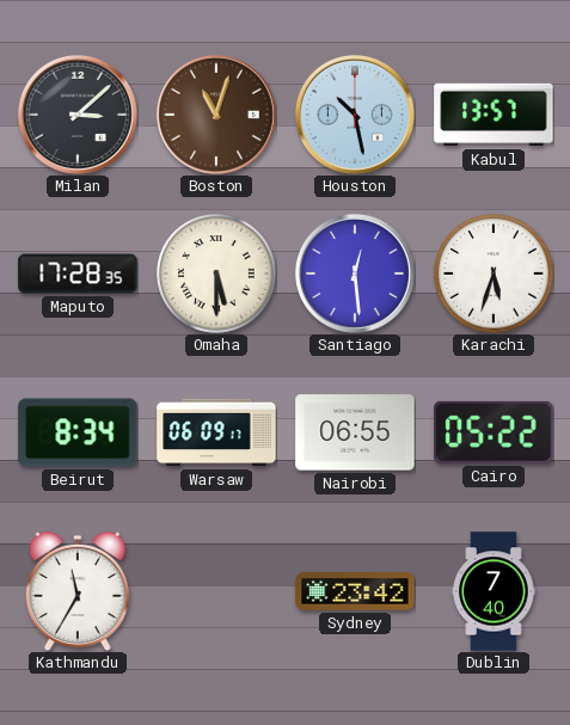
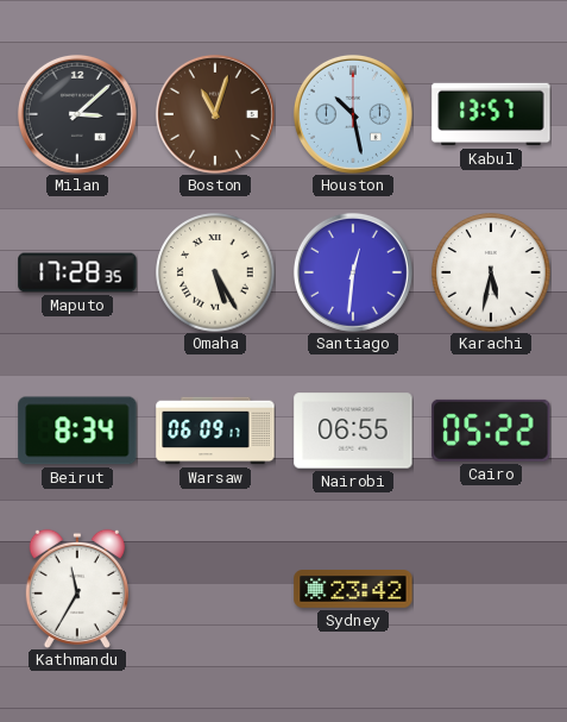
Omaha: 5:30 -> 5:25
Santiago: 12:29 -> 12:31
Karachi: 5:33 -> 5:32
Dublin: 7:40 -> none
